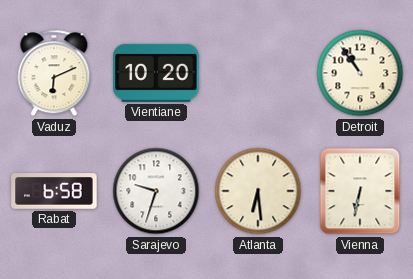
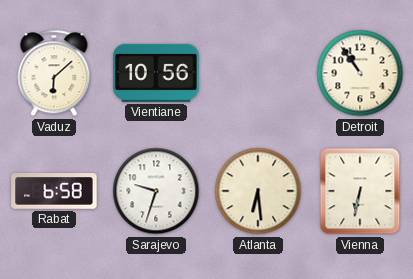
Vaduz: 6:11 -> 6:08
Vientiane: 10:20 -> 10:56
